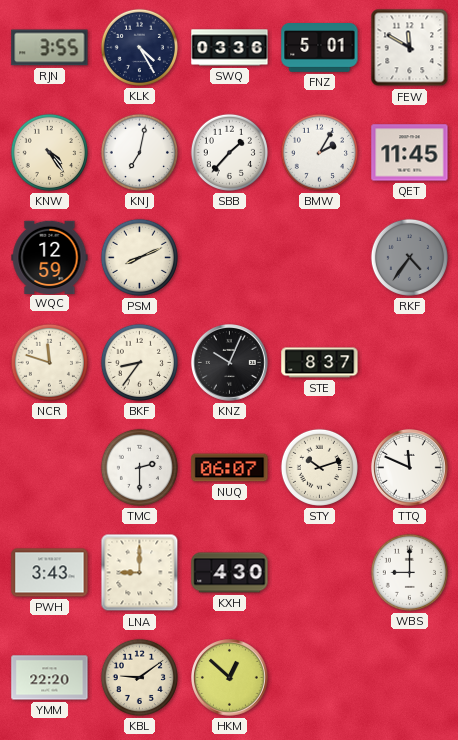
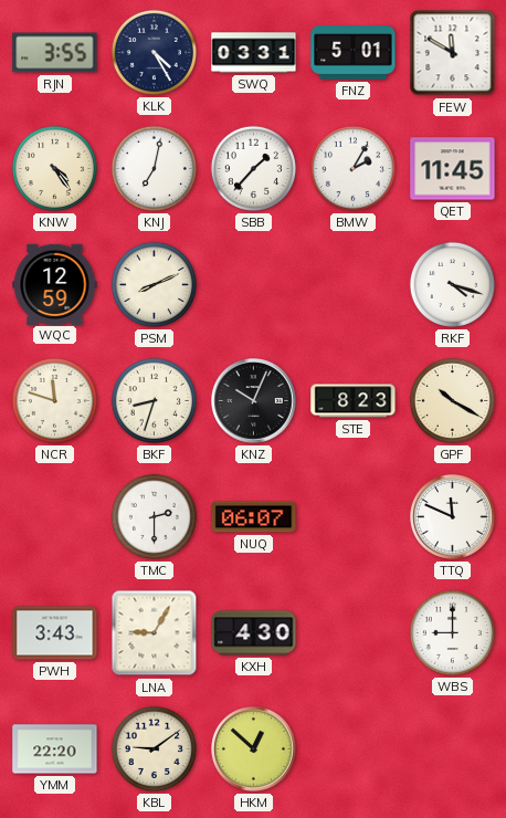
SWQ: 03:36 -> 03:31
RKF: 4:36 -> 4:18
RKF dial: grey -> white
BKF: 8:36 -> 8:33
STE: 8:37 -> 8:23
GPF: none -> 10:20
STY: 10:12 -> none
LNA: 9:00 -> 9:05
